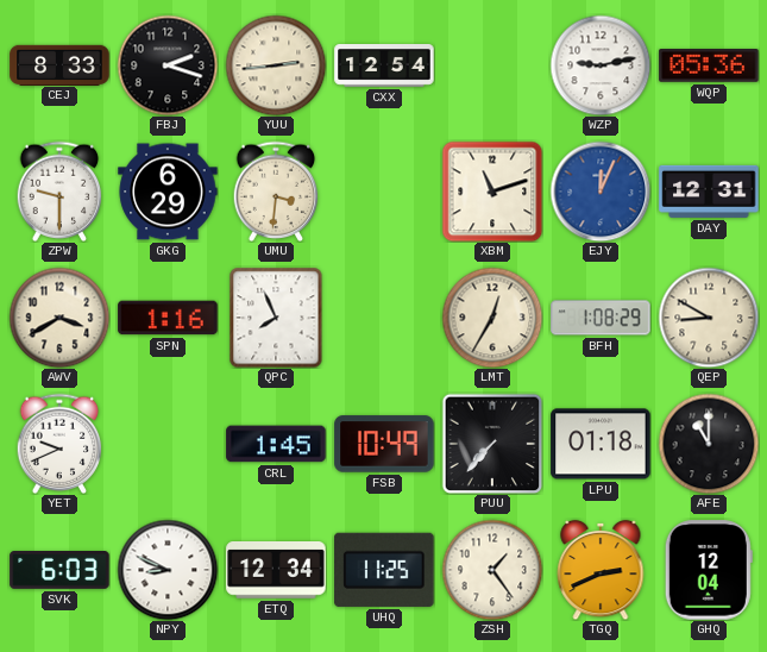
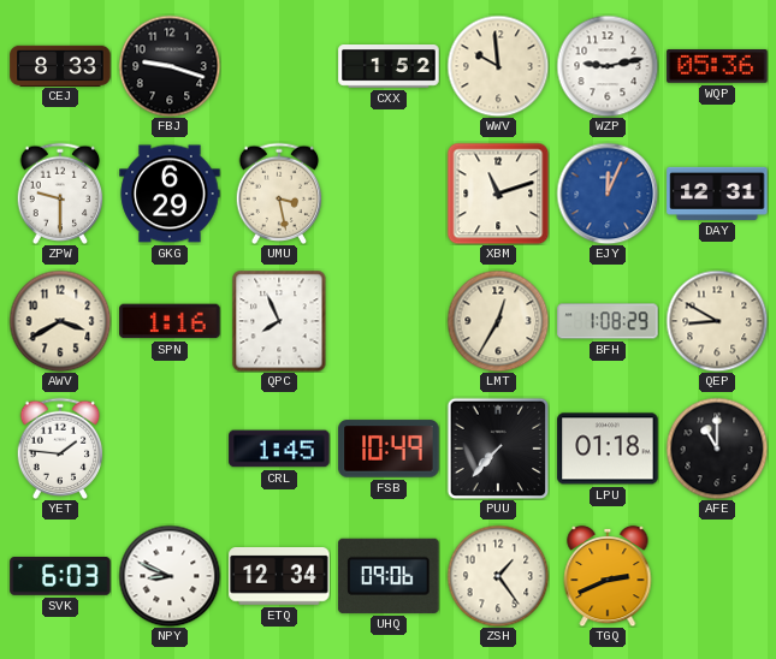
FBJ: 2:18 -> 9:18
YUU: 2:44 -> none
CXX: 12:54 -> 1:52
WWV: none -> 9:59
UMU: 3:31 -> 3:28
YET: 9:41 -> 1:46
UHQ: 11:25 -> 09:06
GHQ: 12:04 -> none
